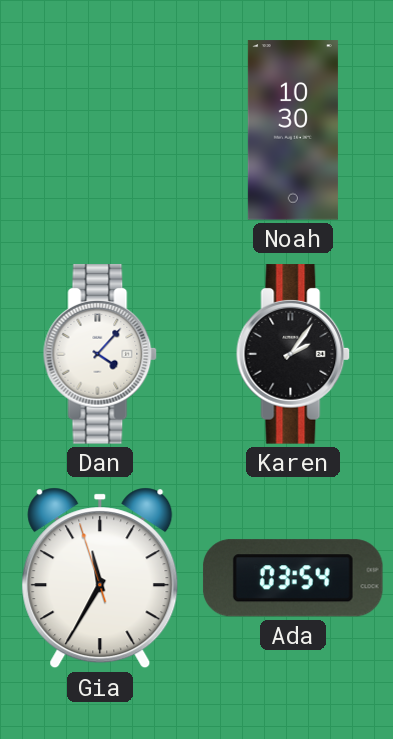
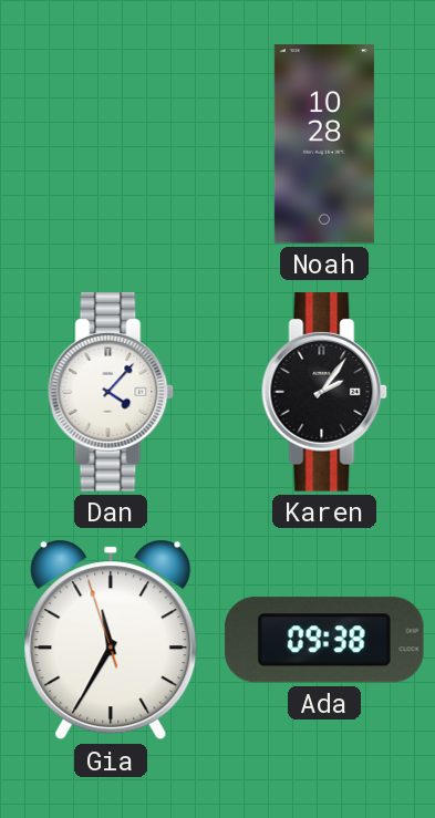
Noah: 10:30 -> 10:28
Ada: 03:54 -> 09:38
